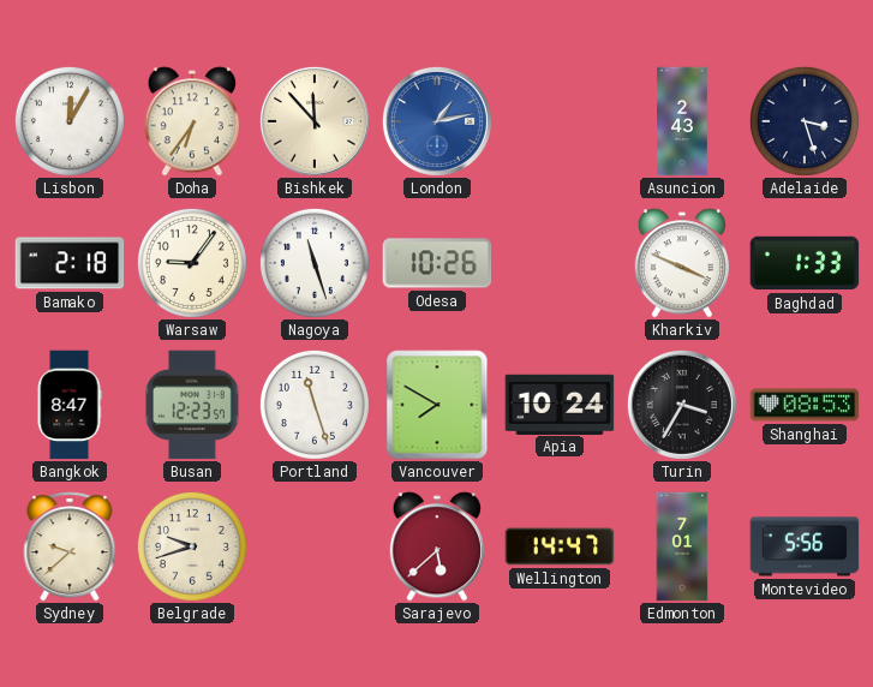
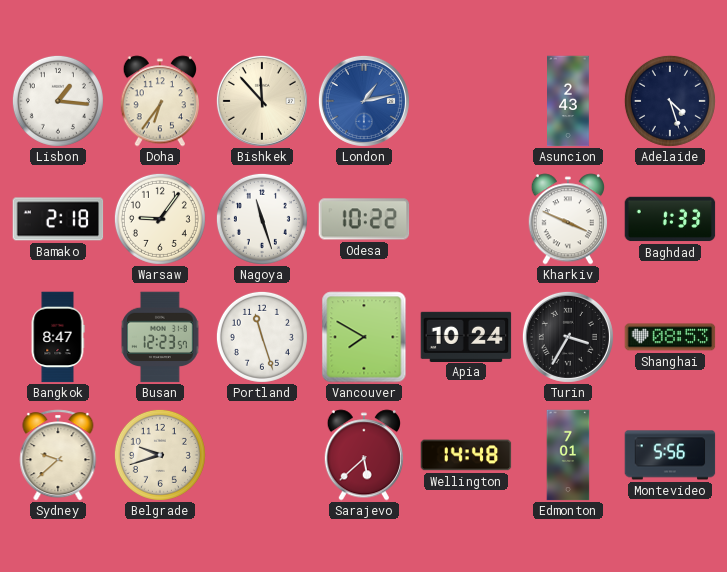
Lisbon: 12:05 -> 1:16
Adelaide: 3:27 -> 4:27
Odesa: 10:26 -> 10:22
Wellington: 14:47 -> 14:48
